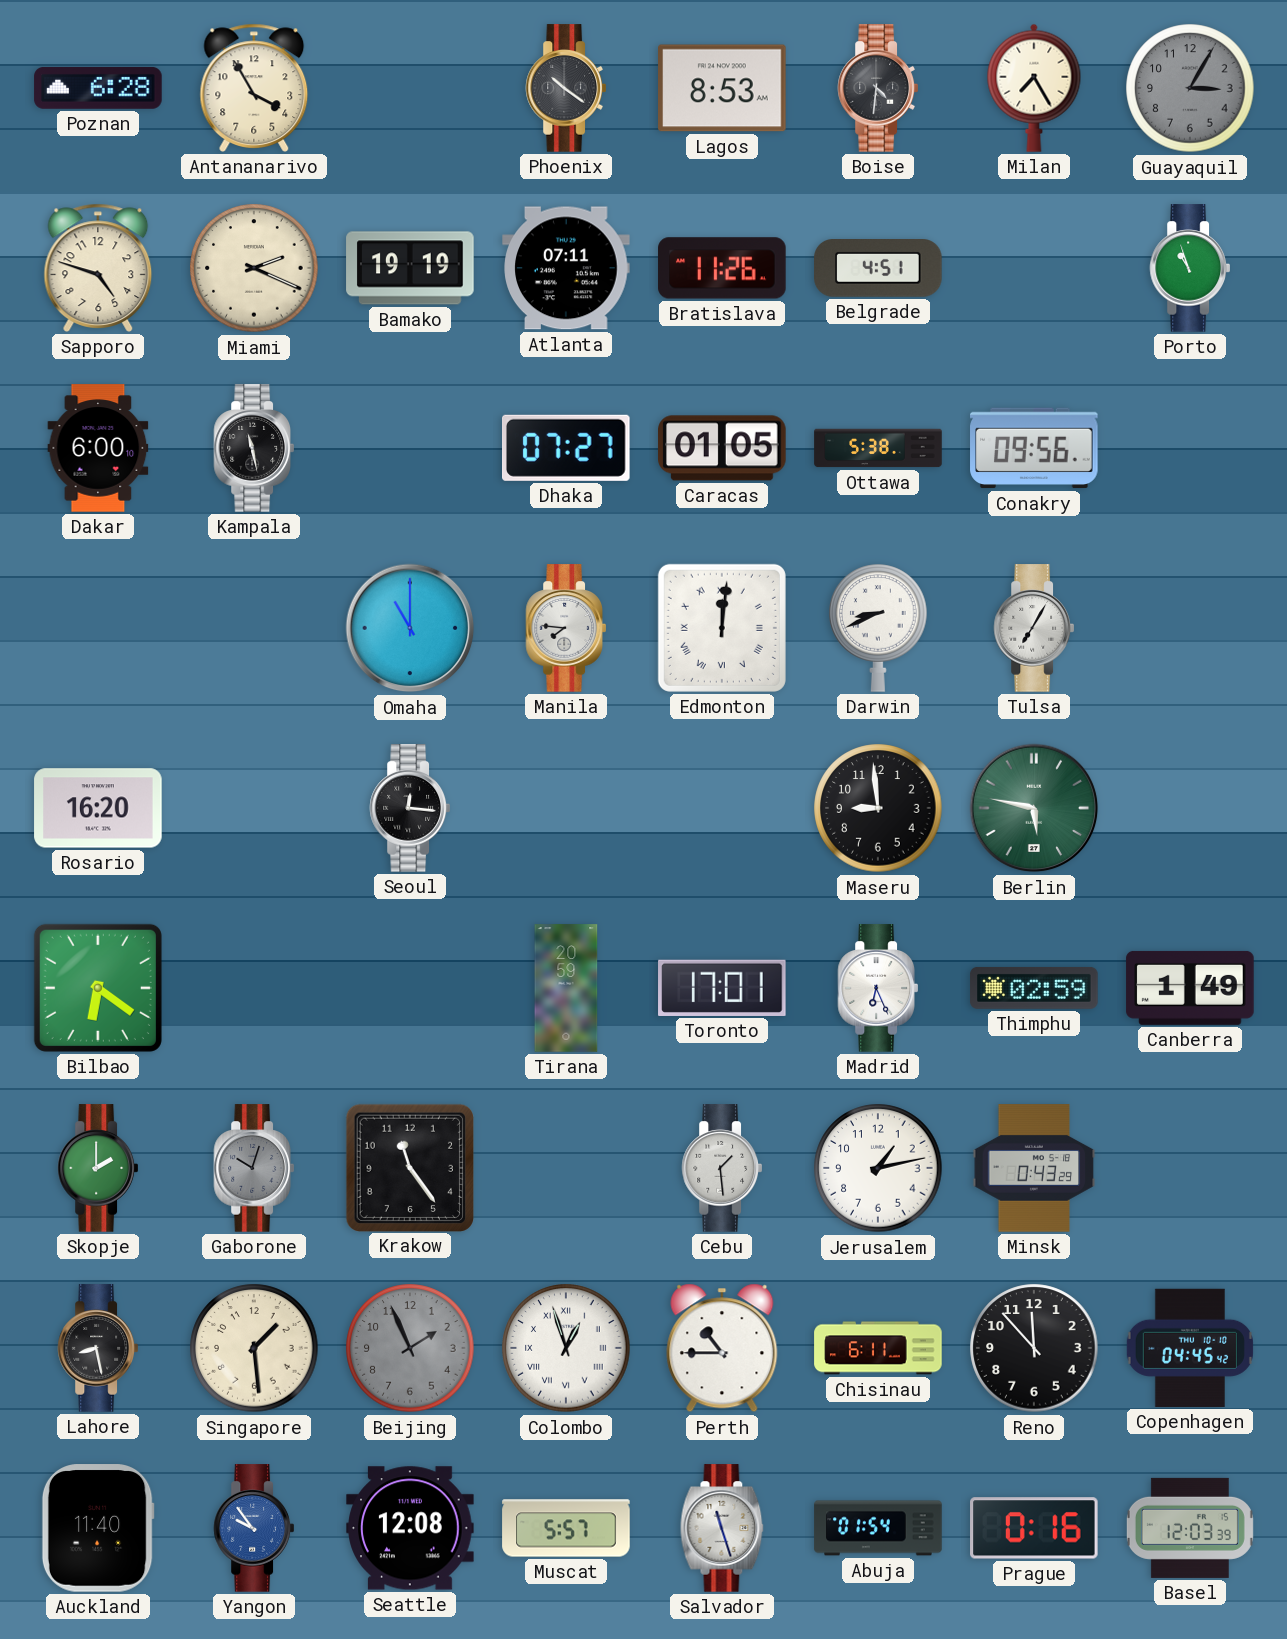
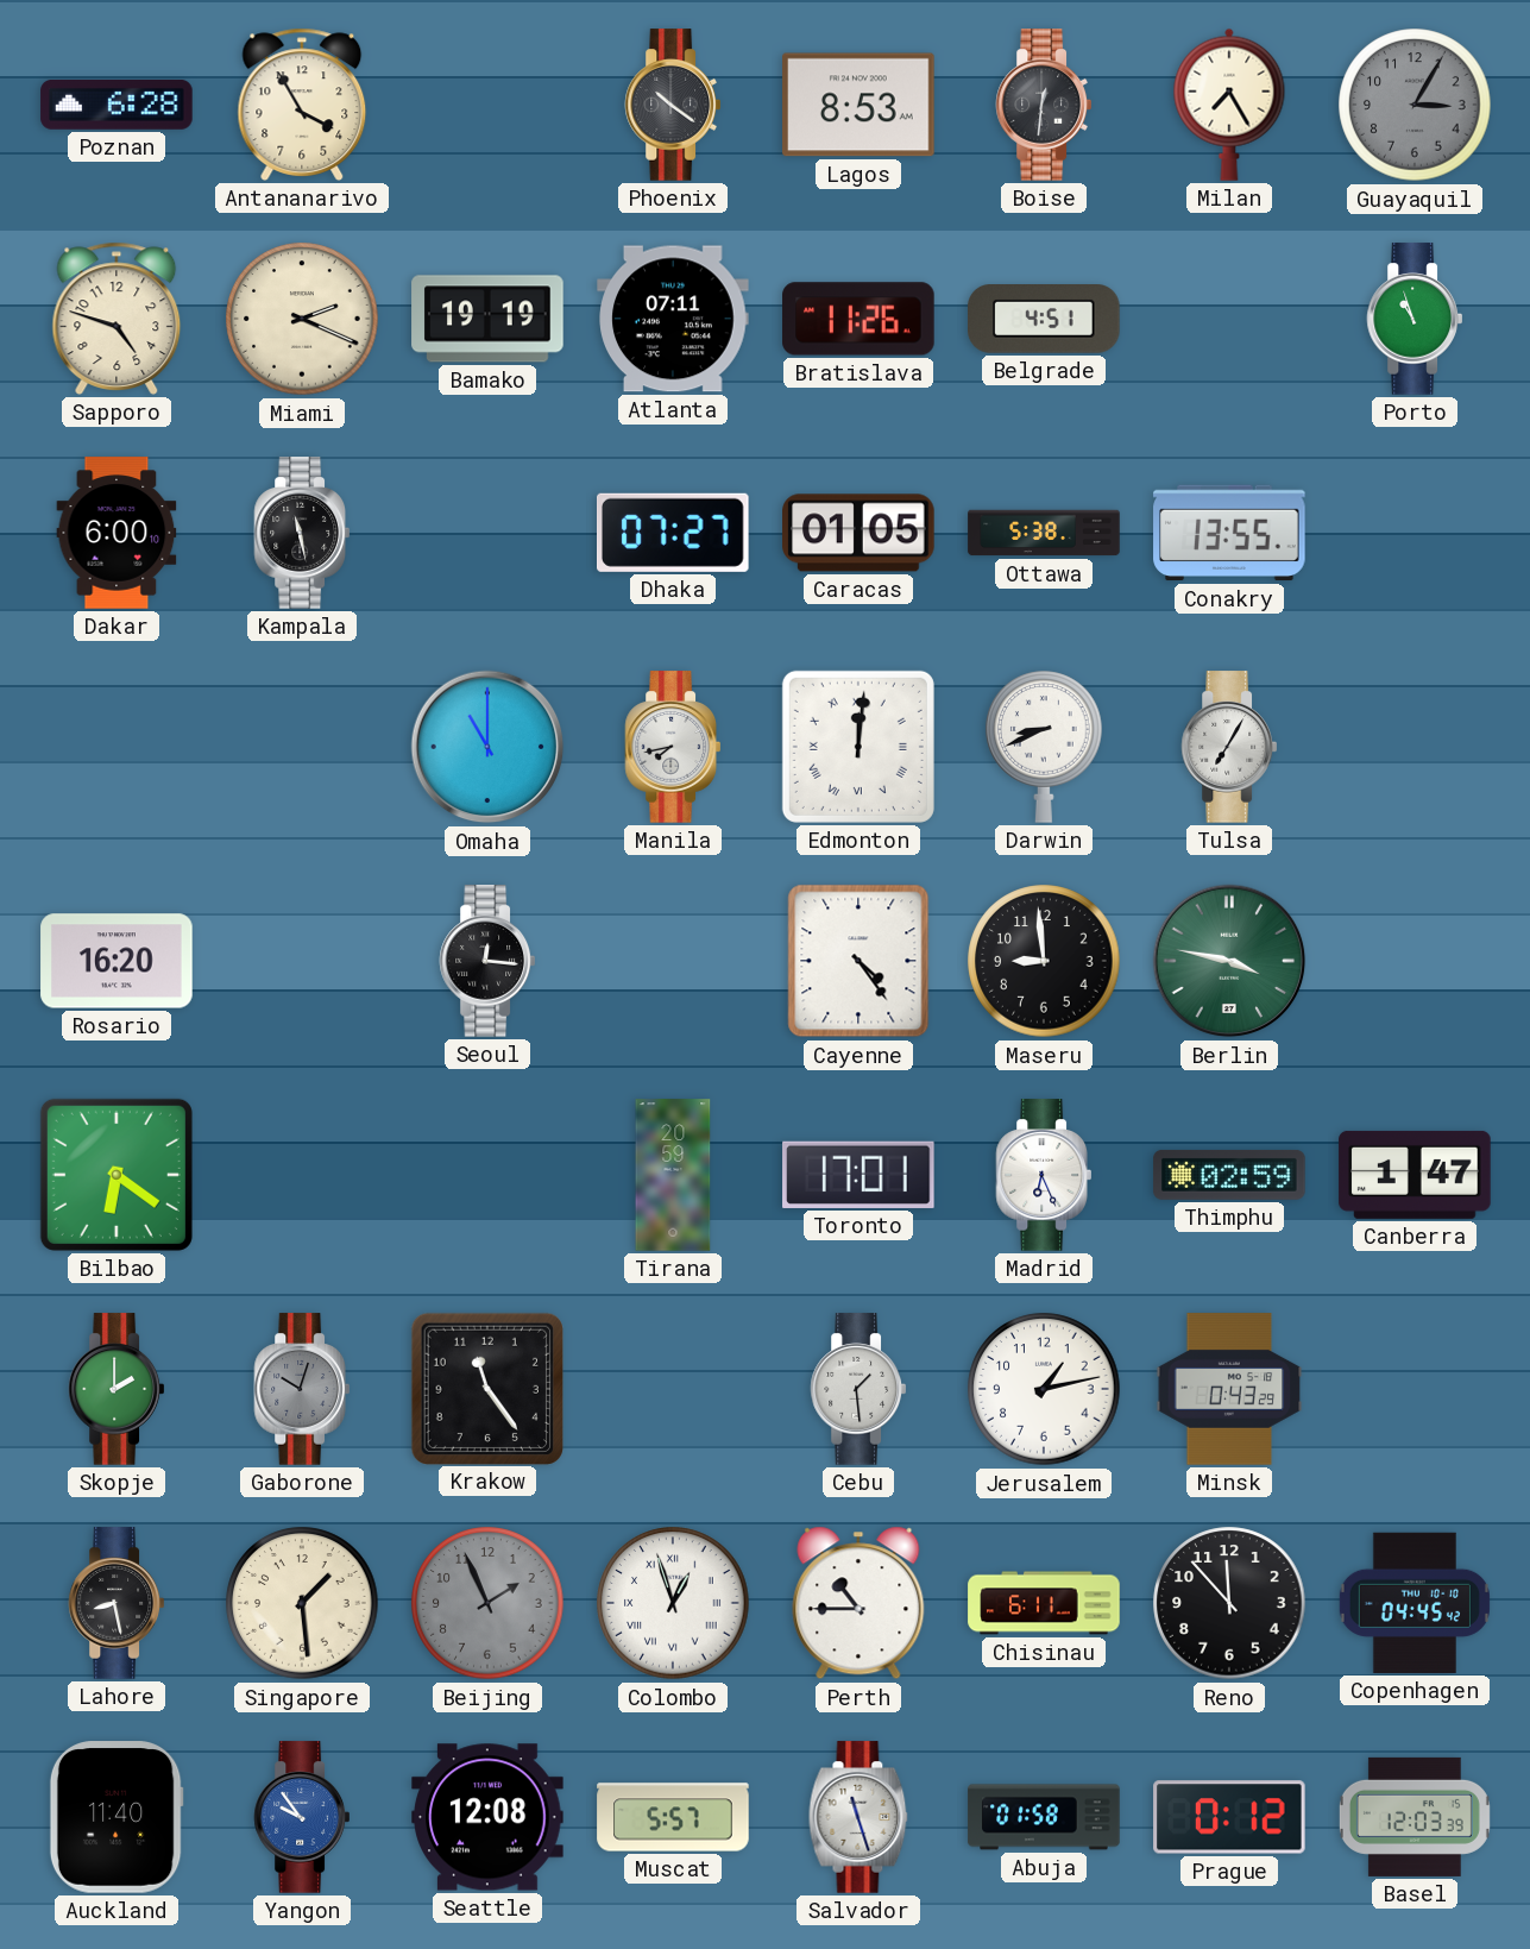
Boise: 4:31 -> 12:31
Conakry: 09:56 -> 13:55
Manila: 7:46 -> 7:43
Cayenne: none -> 4:24
Berlin: 5:47 -> 3:47
Canberra: 1:49 -> 1:47
Abuja: 01:54 -> 01:58
Prague: 0:16 -> 0:12
